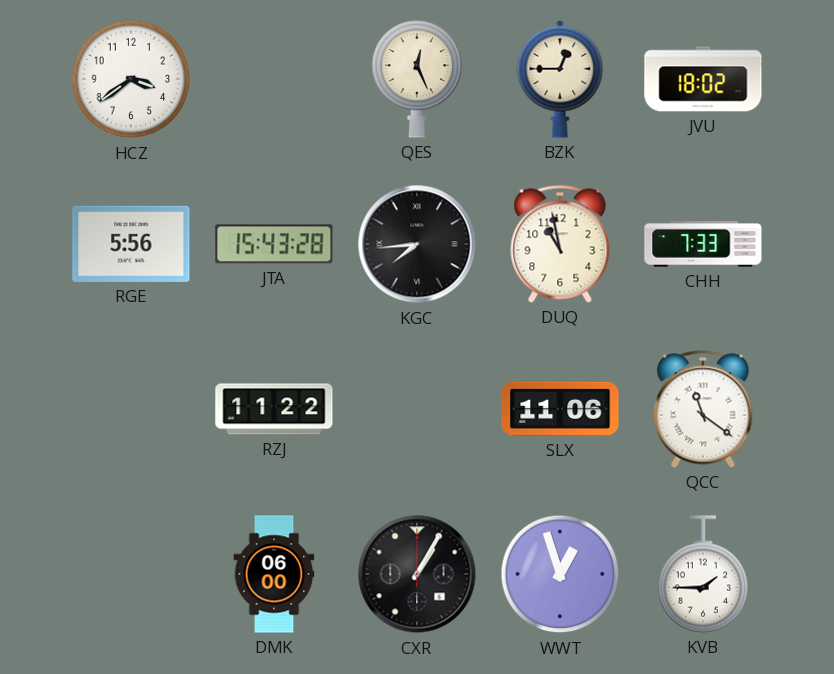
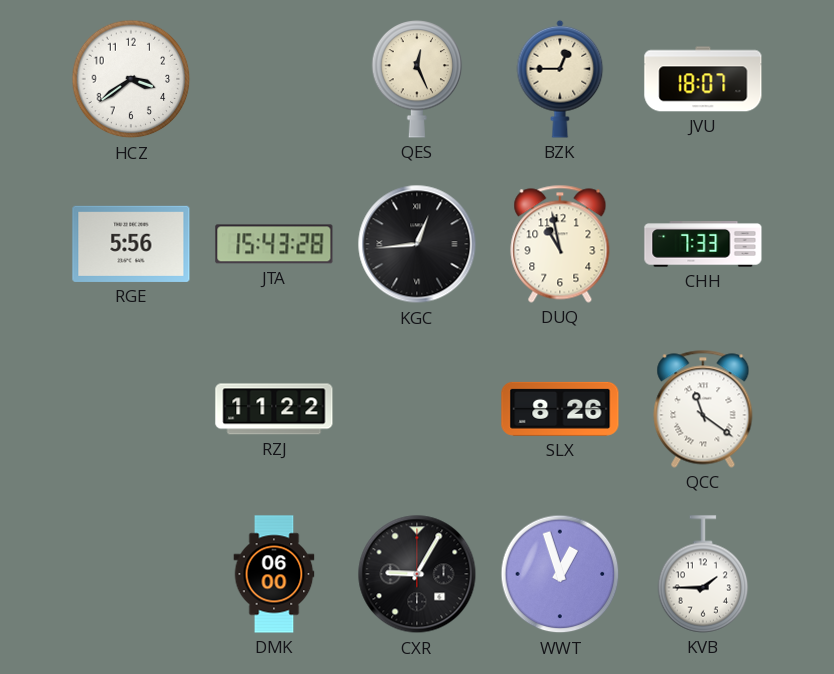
JVU: 18:02 -> 18:07
KGC: 7:44 -> 12:44
SLX: 11:06 -> 8:26
CXR: 1:05 -> 9:05
